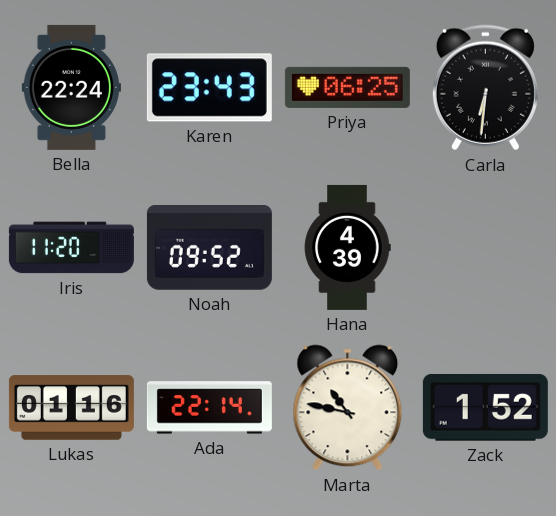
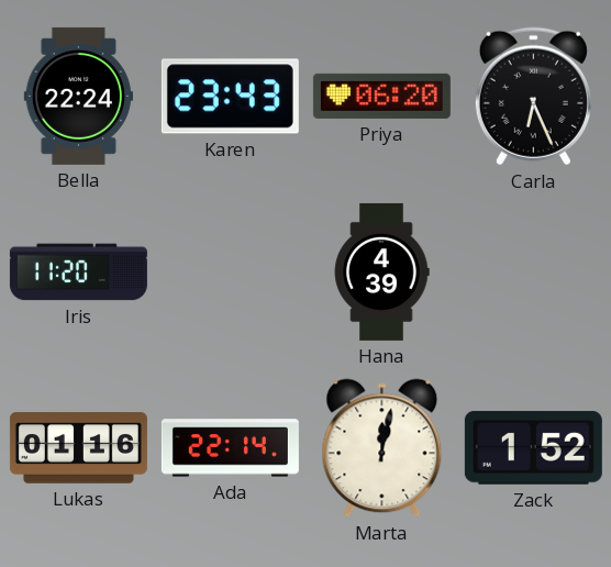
Priya: 06:25 -> 06:20
Carla: 6:31 -> 6:26
Noah: 09:52 -> none
Marta: 10:47 -> 12:02
